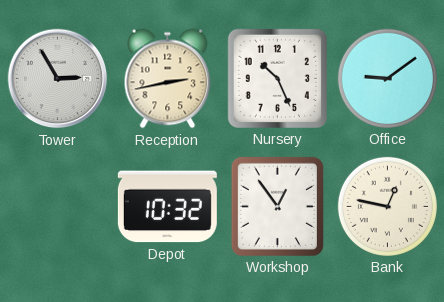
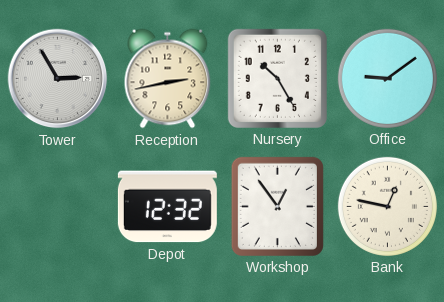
Nursery: 10:26 -> 10:25
Depot: 10:32 -> 12:32
